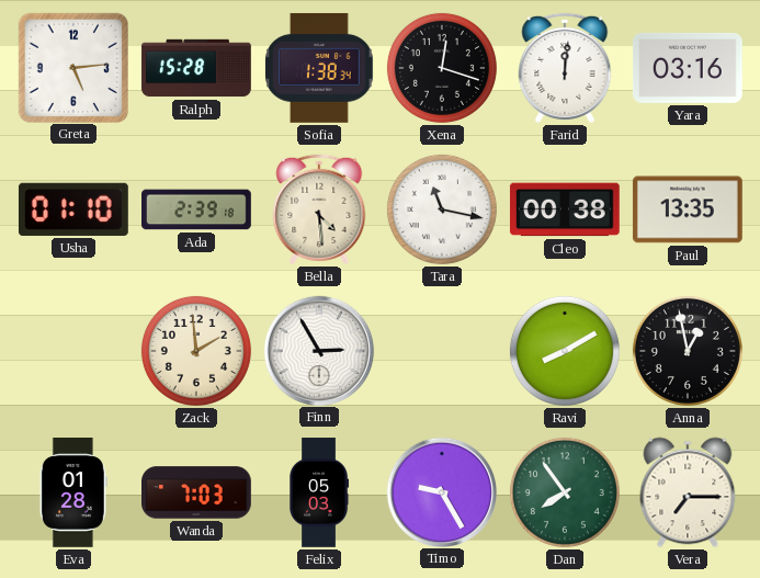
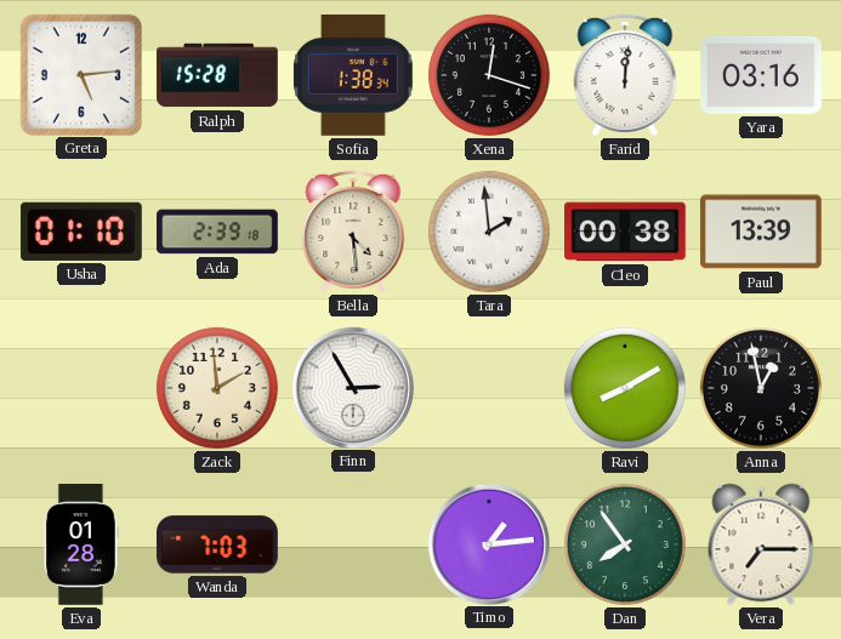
Tara: 11:17 -> 1:59
Paul: 13:35 -> 13:39
Felix: 05:03 -> none
Timo: 9:25 -> 1:14
